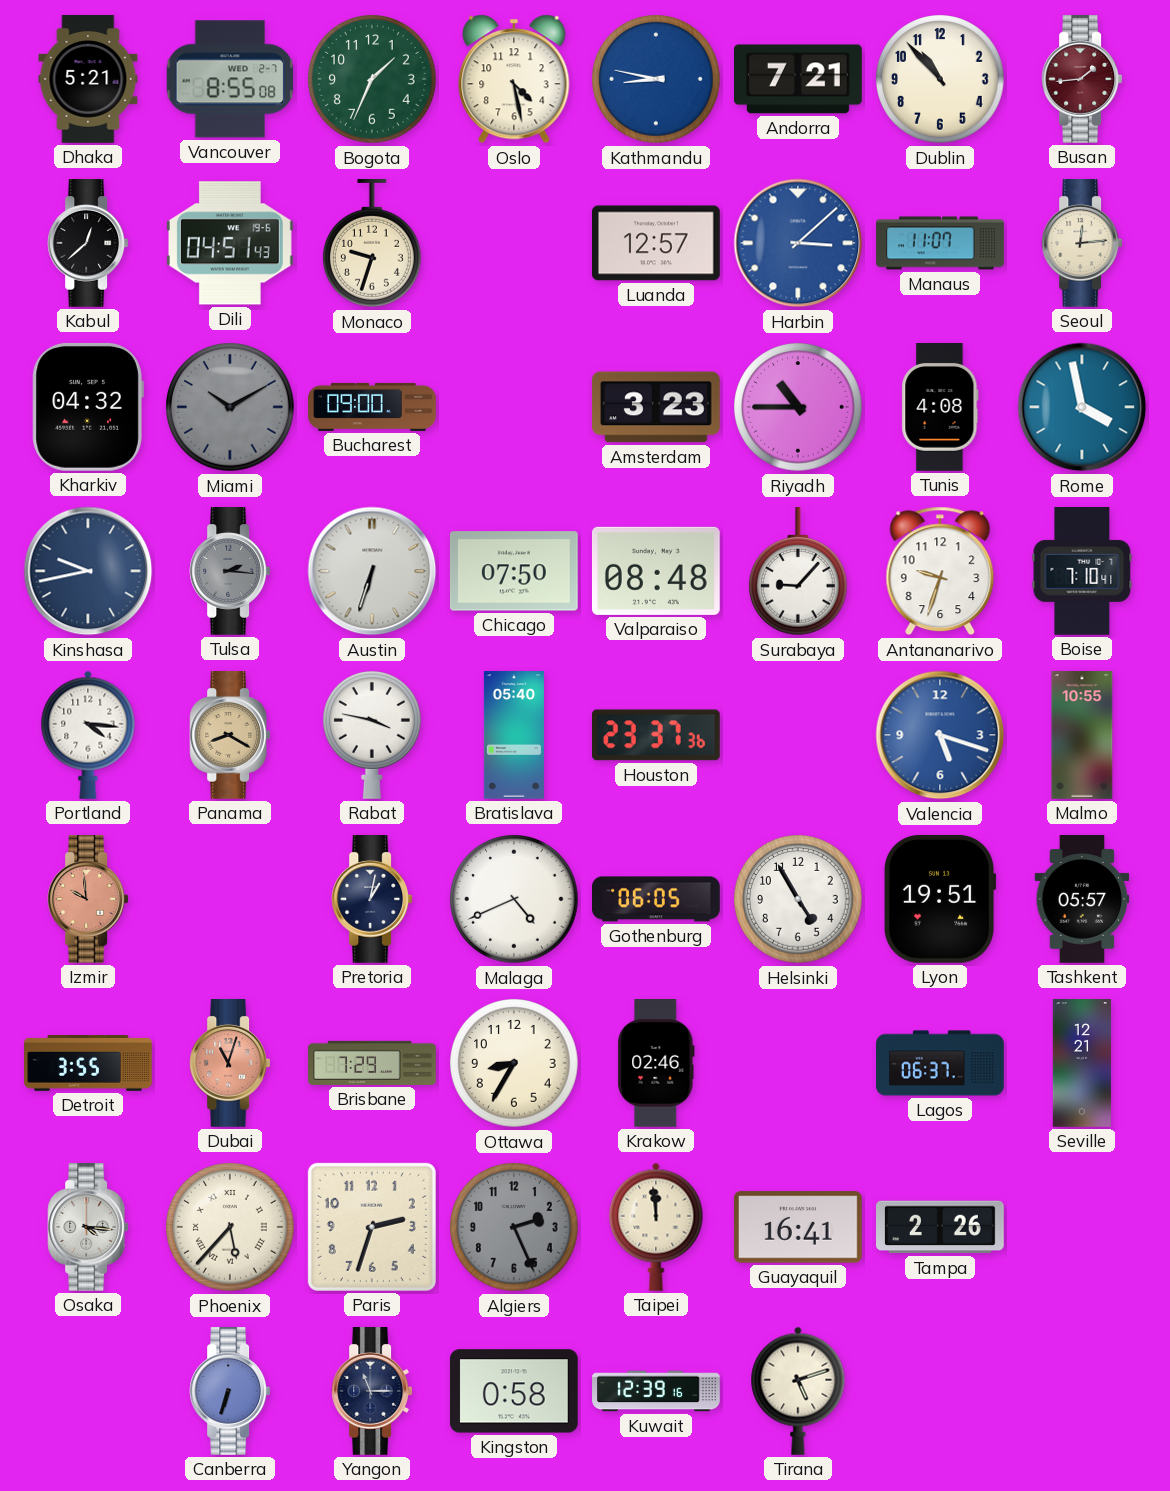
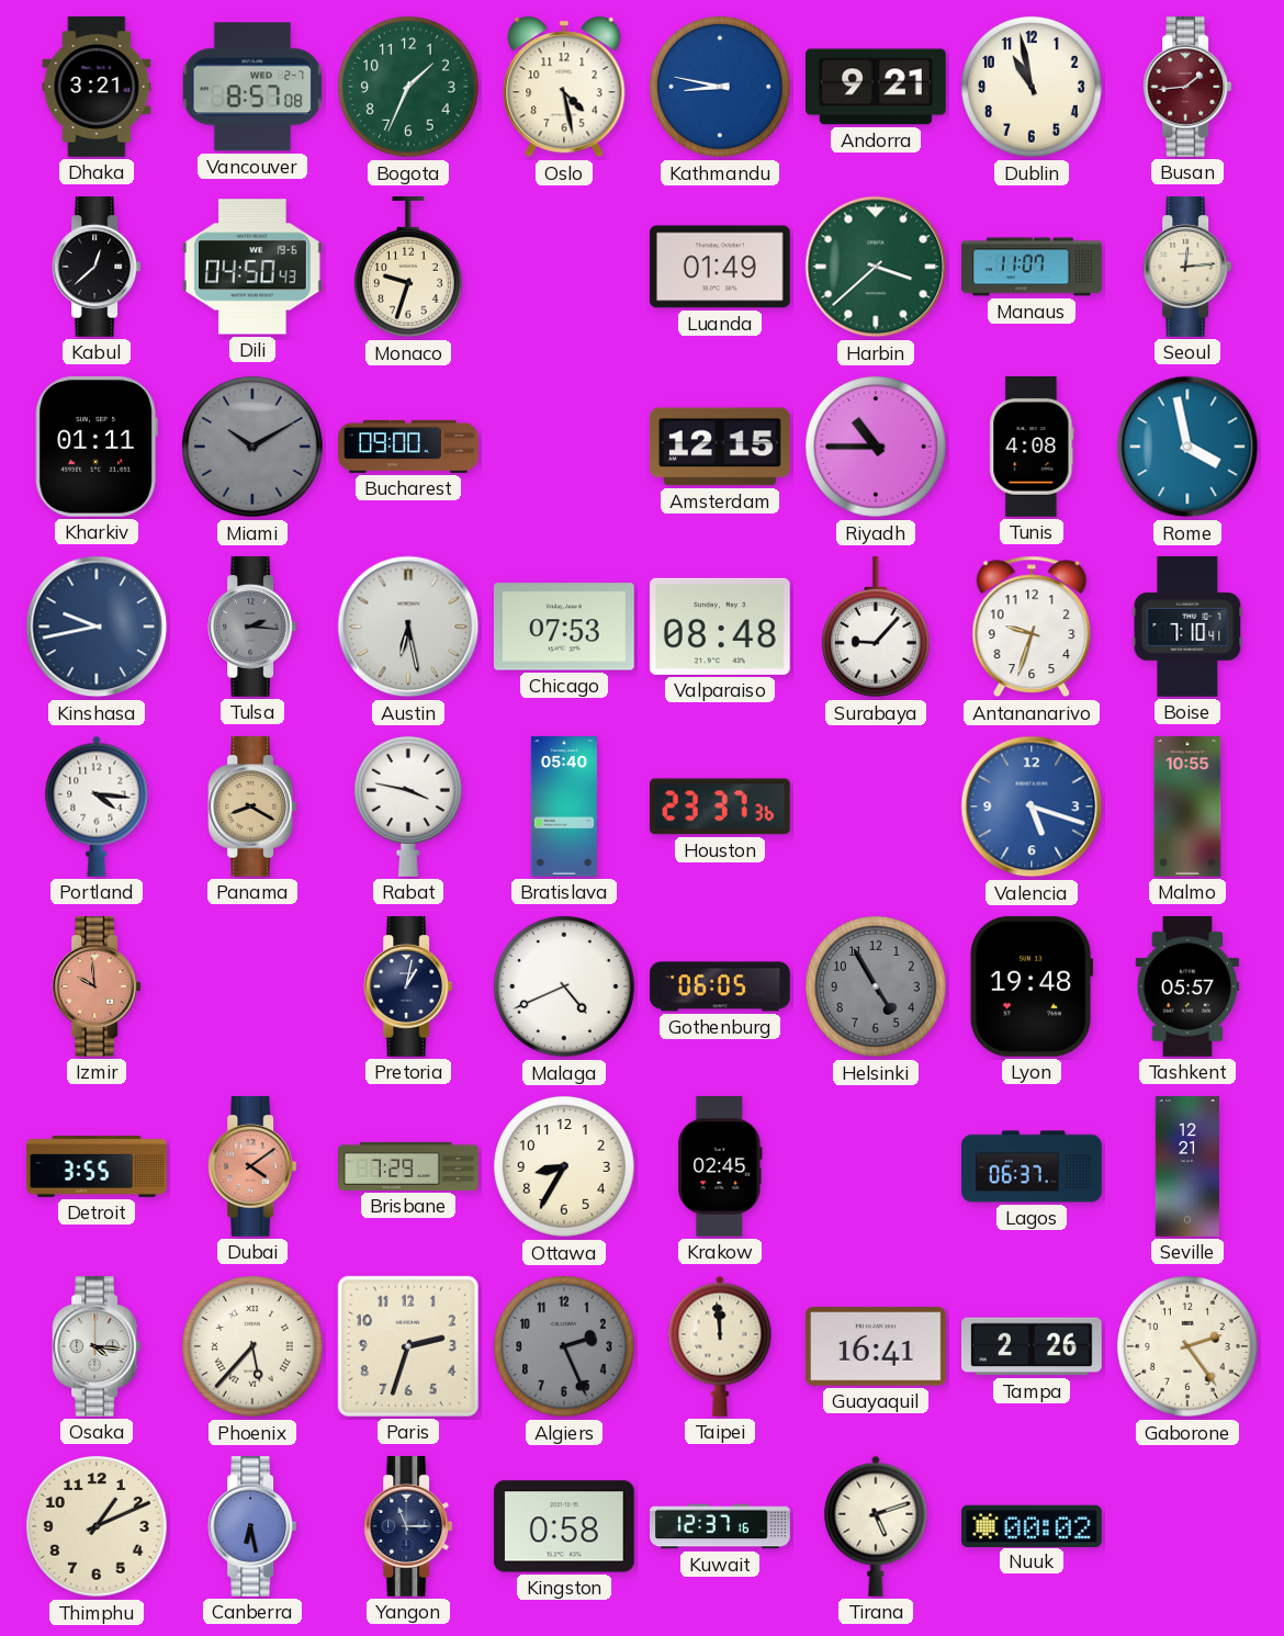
Dhaka: 5:21 -> 3:21
Vancouver: 8:55 -> 8:57
Andorra: 7:21 -> 9:21
Dublin: 10:53 -> 10:58
Dili: 04:51 -> 04:50
Luanda: 12:57 -> 01:49
Harbin: 3:08 -> 3:38
Harbin dial: blue -> green
Kharkiv: 04:32 -> 01:11
Amsterdam: 3:23 -> 12:15
Austin: 6:33 -> 6:28
Chicago: 07:50 -> 07:53
Helsinki dial: white -> grey
Lyon: 19:51 -> 19:48
Dubai: 11:03 -> 4:09
Krakow: 02:46 -> 02:45
Gaborone: none -> 2:24
Thimphu: none -> 1:11
Canberra: 6:33 -> 6:28
Kuwait: 12:39 -> 12:37
Nuuk: none -> 00:02
